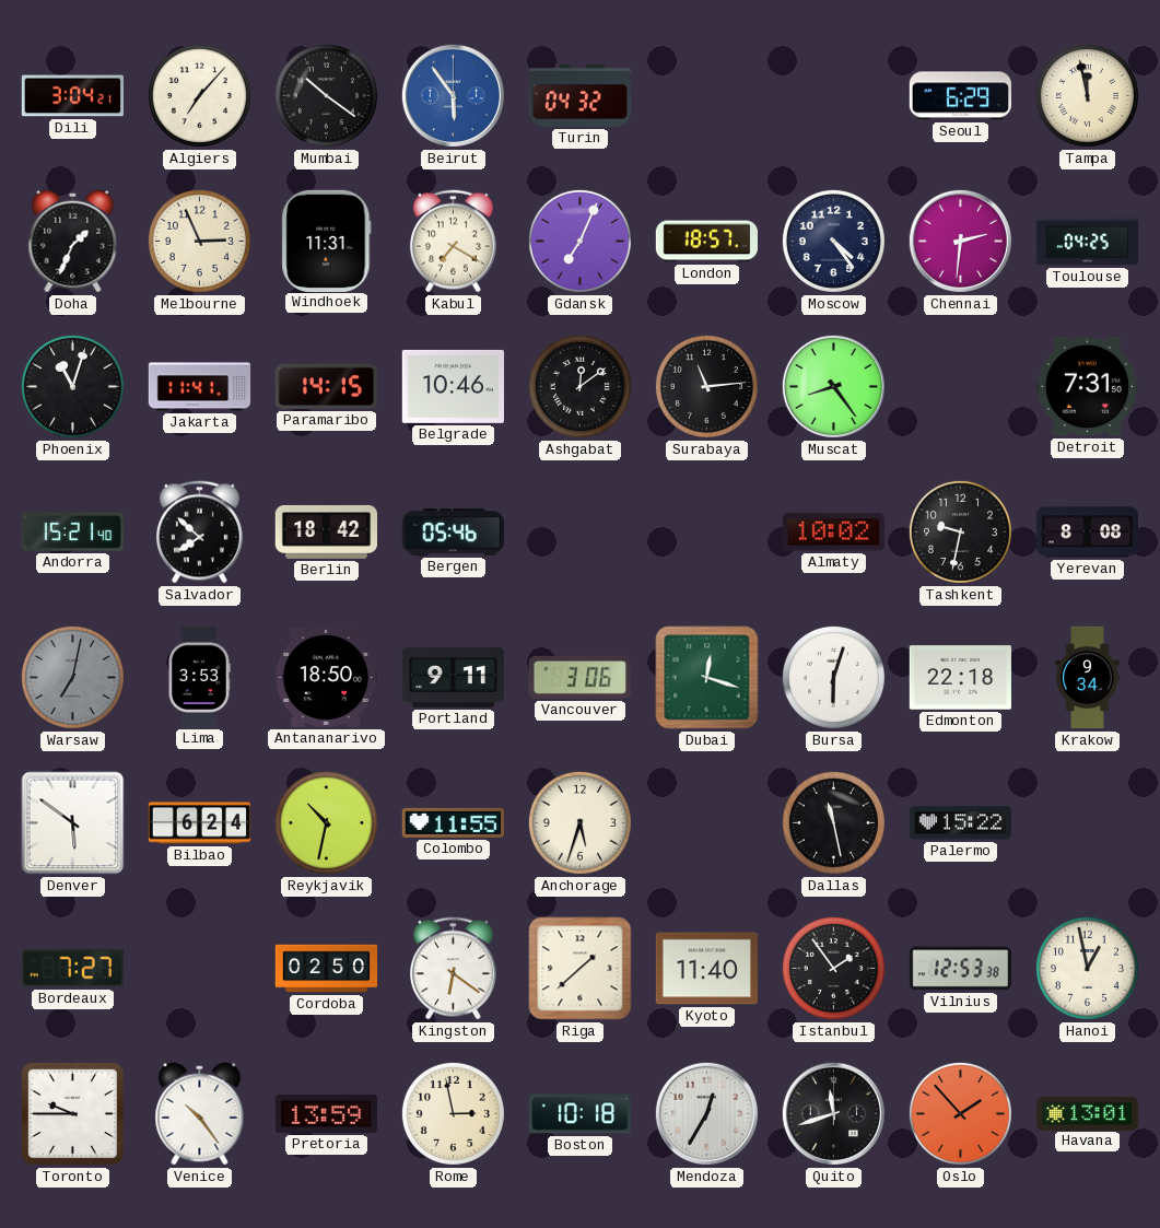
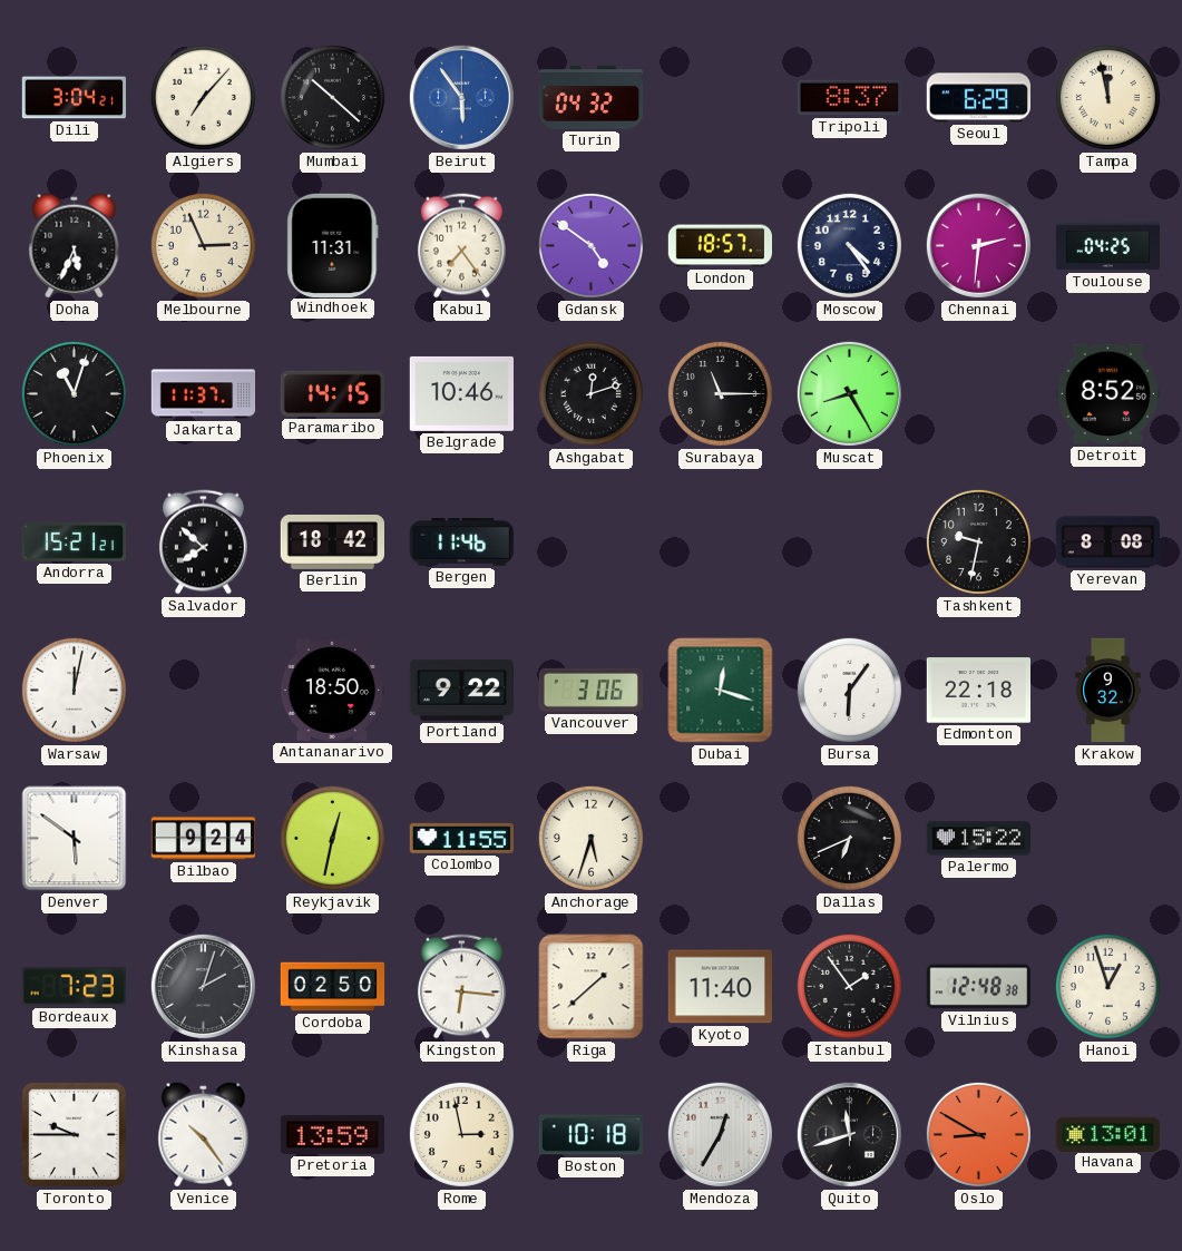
Mumbai: 10:21 -> 10:22
Tripoli: none -> 8:37
Doha: 1:34 -> 5:34
Kabul: 7:20 -> 7:24
Gdansk: 7:04 -> 4:51
Jakarta: 11:41 -> 11:37
Ashgabat: 12:09 -> 12:12
Surabaya: 11:14 -> 11:15
Muscat: 8:24 -> 8:25
Detroit: 7:31 -> 8:52
Andorra: 15:21:40 -> 15:21:21
Bergen: 05:46 -> 11:46
Almaty: 10:02 -> none
Warsaw: 7:02 -> 12:02
Warsaw dial: grey -> white
Lima: 3:53 -> none
Portland: 9:11 -> 9:22
Bursa: 6:03 -> 6:06
Krakow: 9:34 -> 9:32
Bilbao: 6:24 -> 9:24
Reykjavik: 10:32 -> 12:32
Dallas: 11:28 -> 6:41
Bordeaux: 7:27 -> 7:23
Kinshasa: none -> 2:03
Kingston: 6:21 -> 6:16
Vilnius: 12:53 -> 12:48
Hanoi: 12:58 -> 12:57
Oslo: 1:53 -> 8:50
